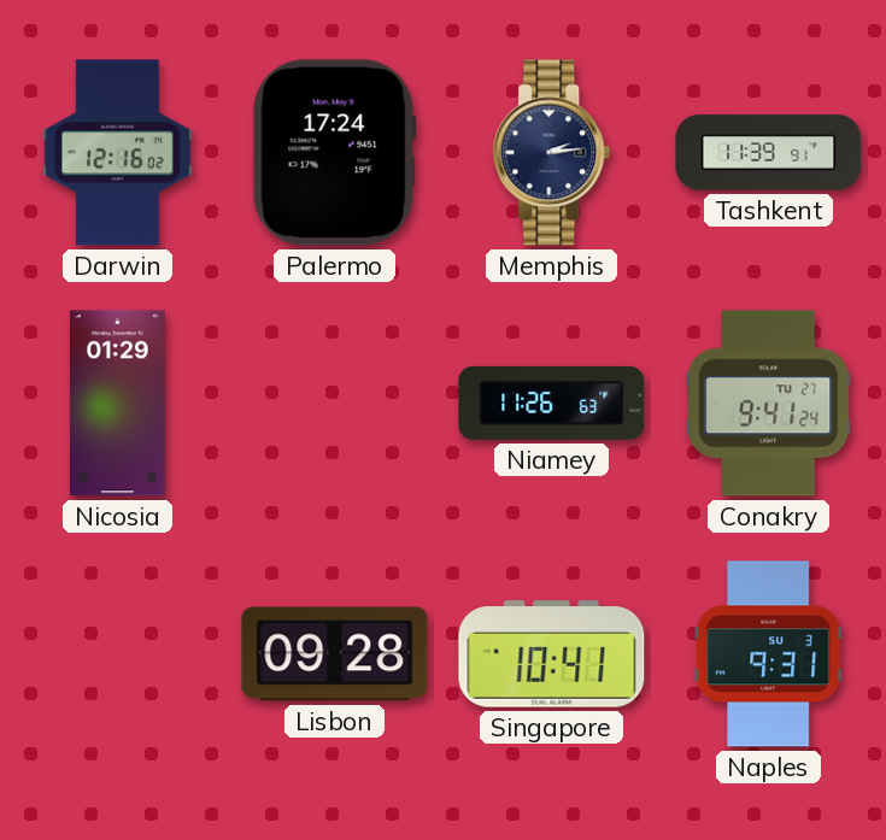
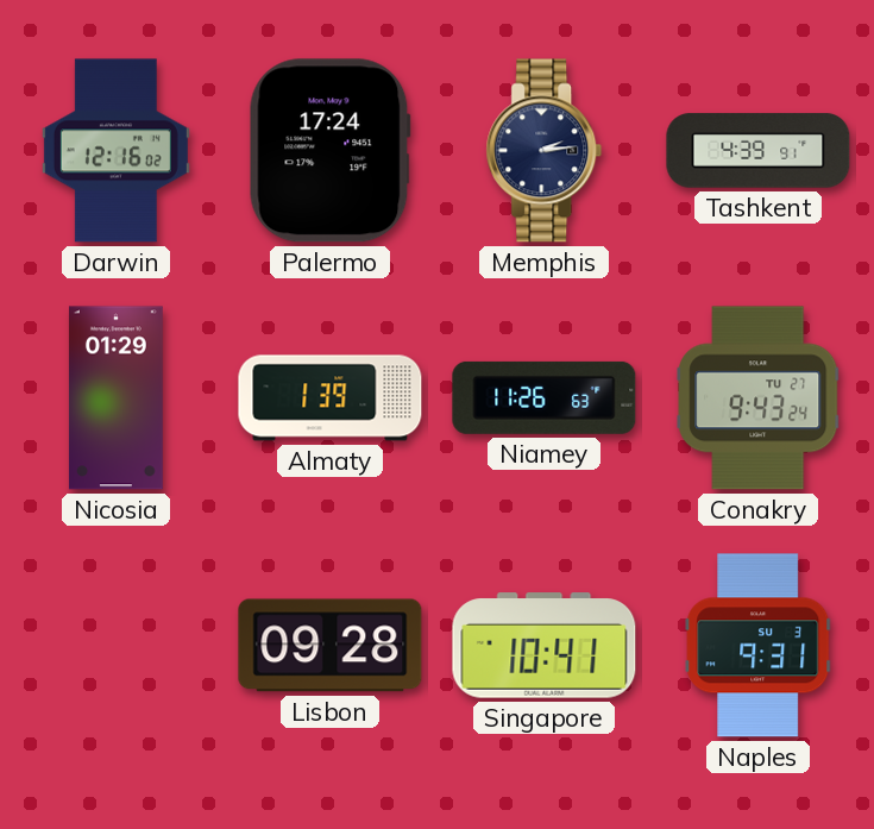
Tashkent: 11:39 -> 4:39
Almaty: none -> 1:39
Conakry: 9:41 -> 9:43
